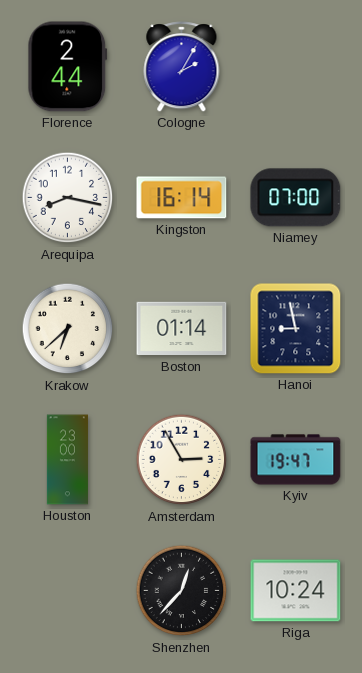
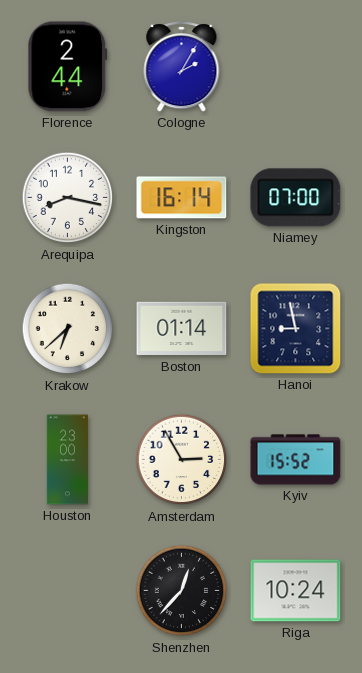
Kyiv: 19:47 -> 15:52
